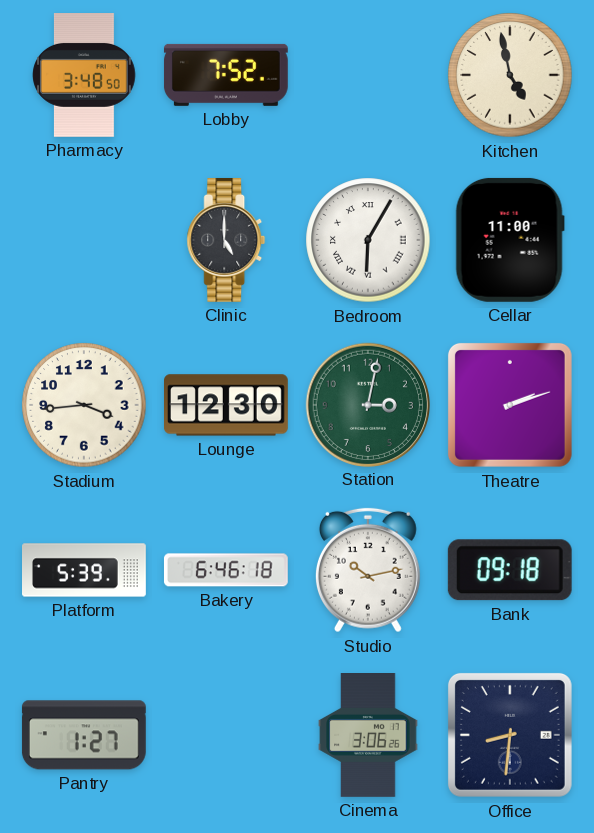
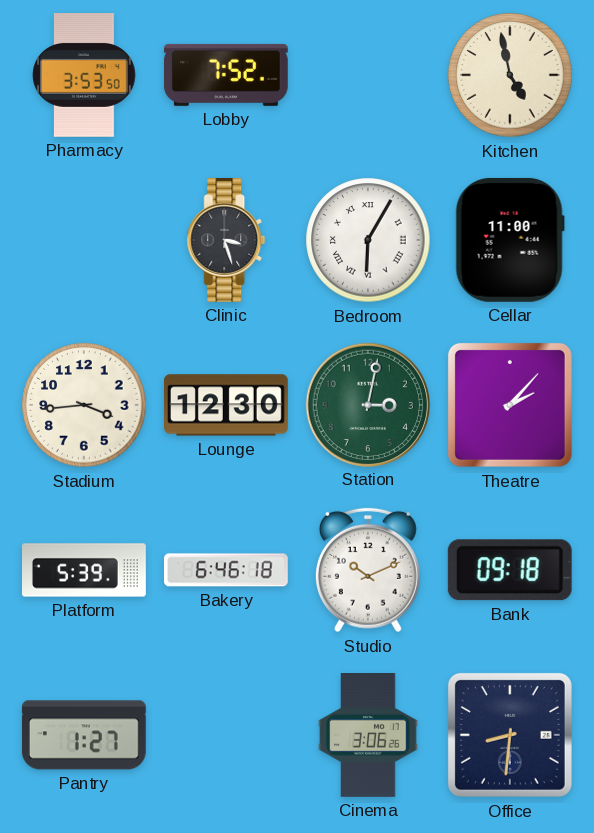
Pharmacy: 3:48 -> 3:53
Clinic: 5:00 -> 3:27
Theatre: 2:12 -> 2:07
Studio: 10:13 -> 10:11
